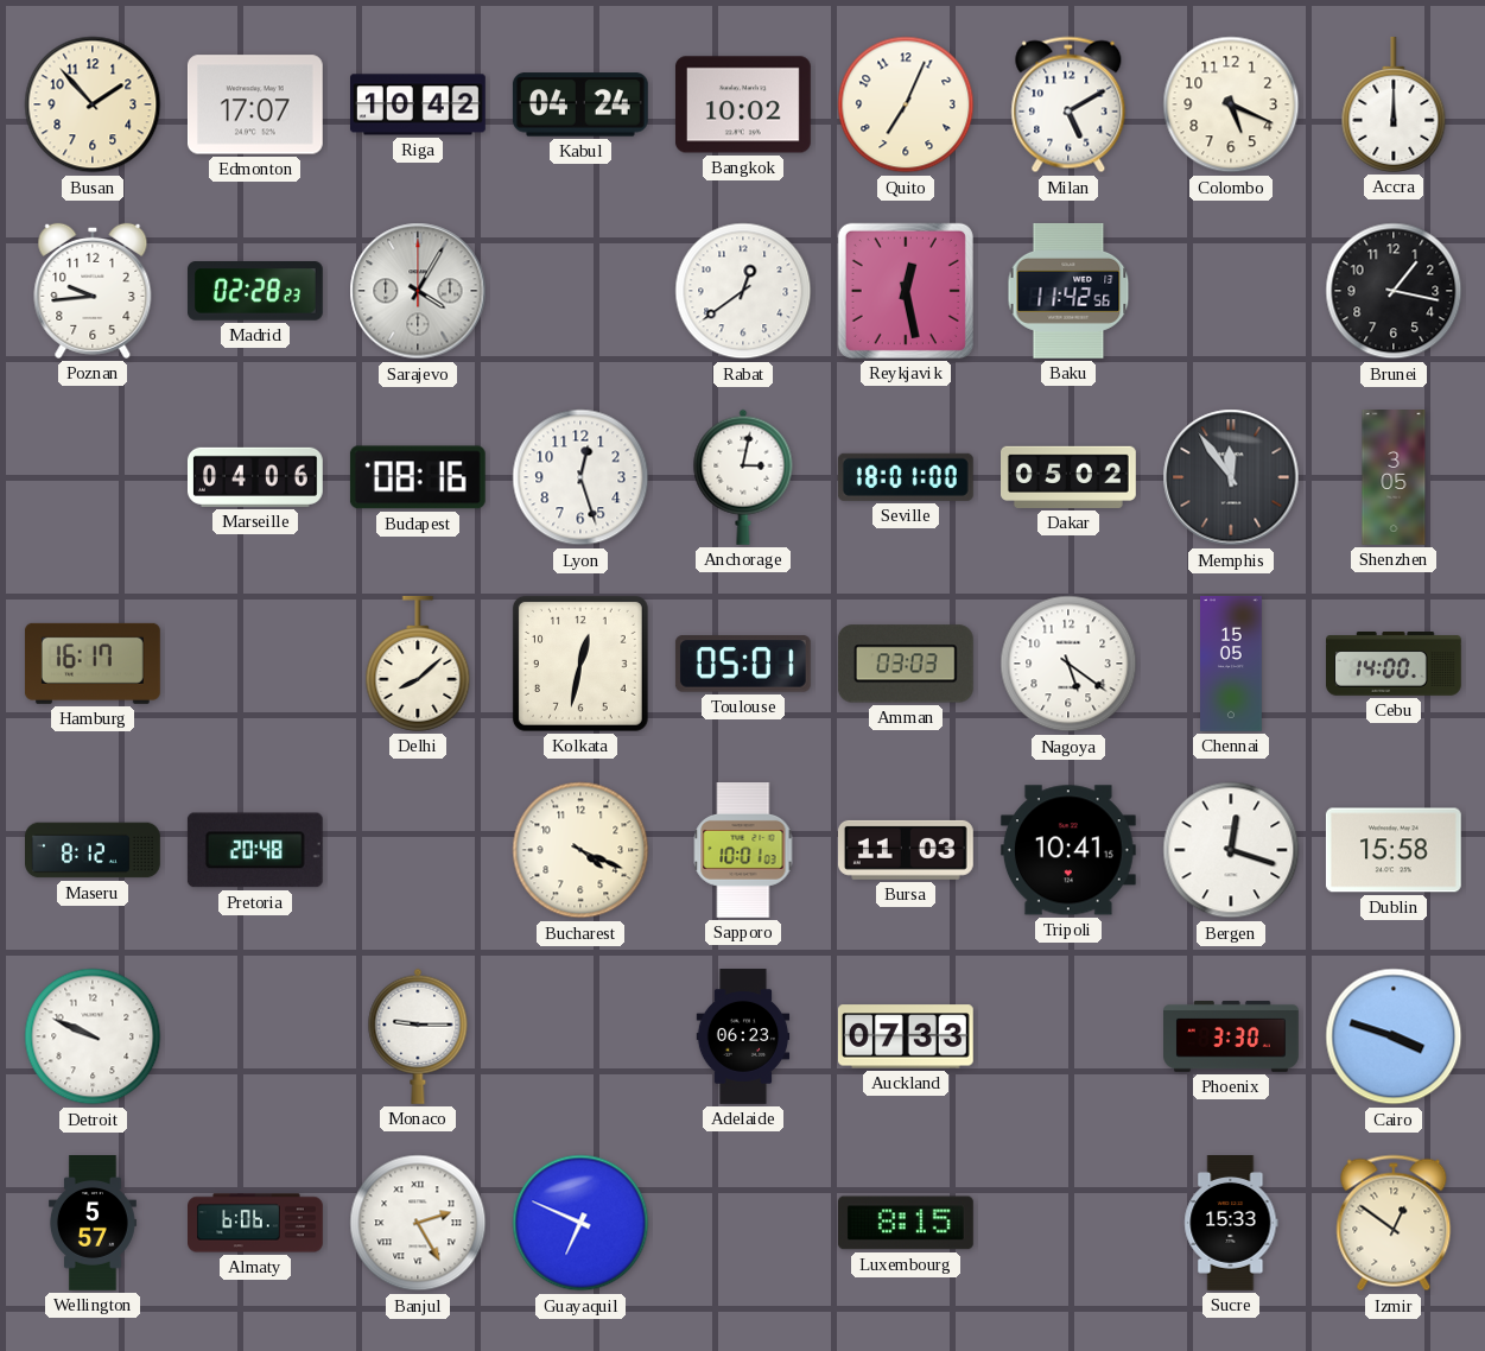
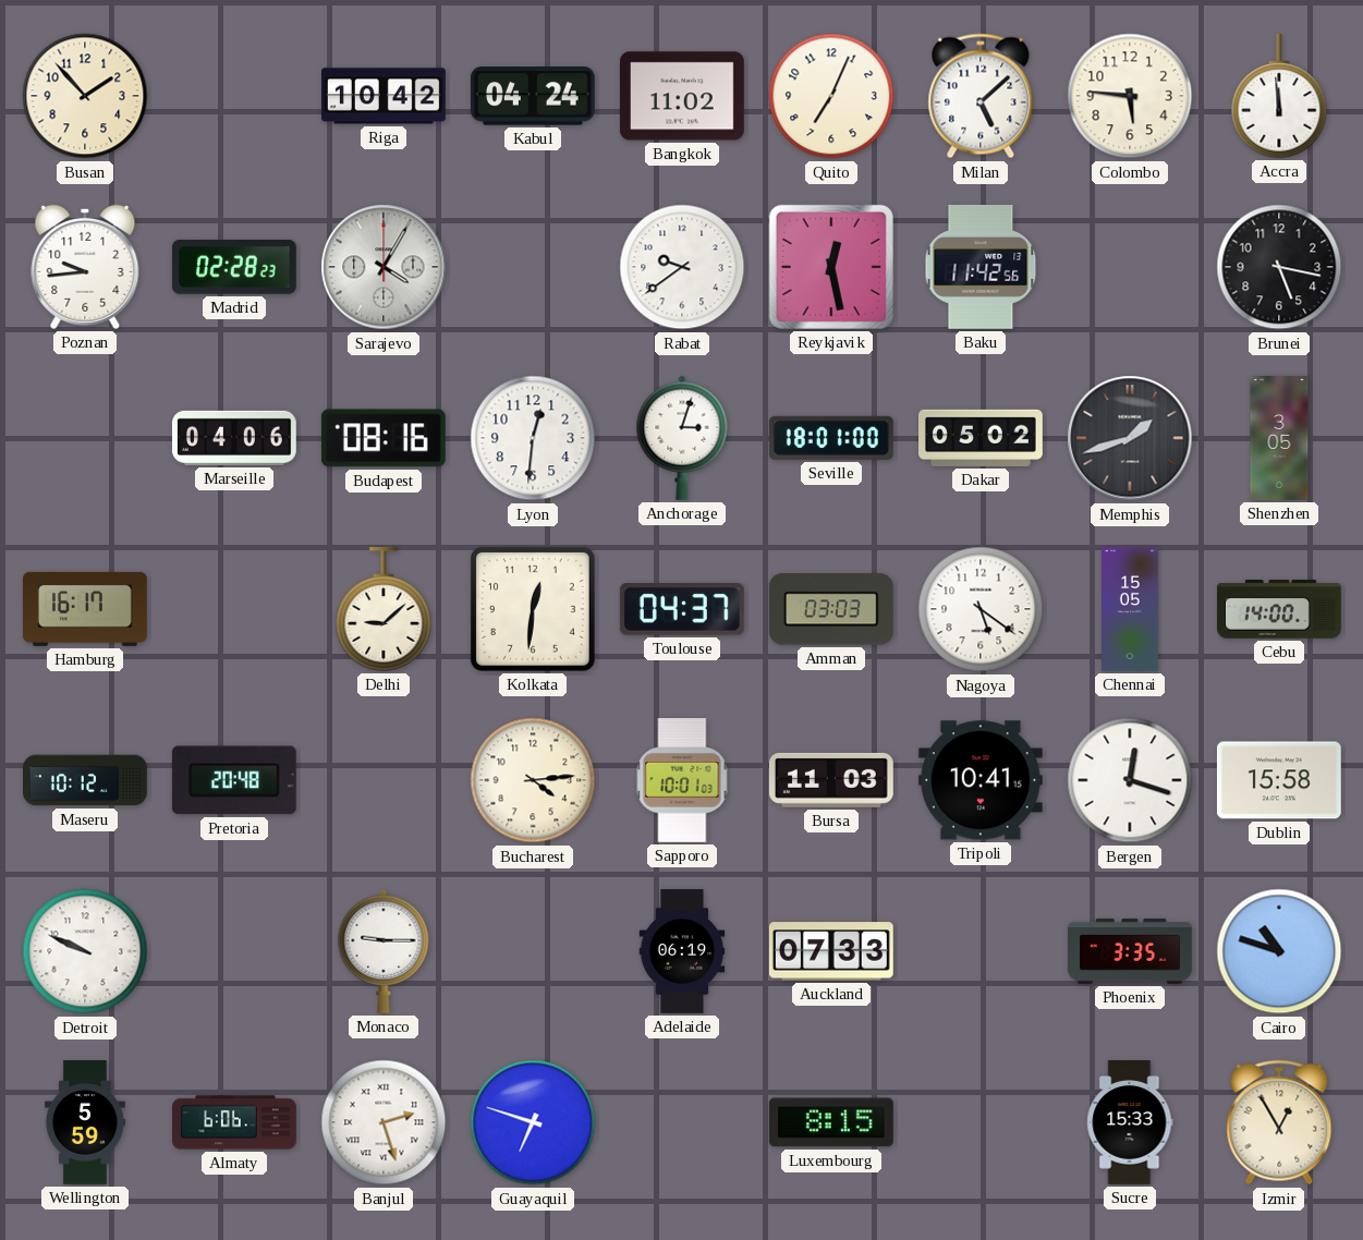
Edmonton: 17:07 -> none
Bangkok: 10:02 -> 11:02
Milan: 5:10 -> 5:08
Colombo: 5:19 -> 5:46
Accra: 12:00 -> 11:59
Rabat: 12:39 -> 9:39
Brunei: 1:17 -> 5:17
Lyon: 12:27 -> 12:31
Anchorage: 3:02 -> 3:03
Memphis: 11:54 -> 1:42
Delhi: 8:08 -> 9:08
Kolkata: 12:32 -> 12:31
Toulouse: 05:01 -> 04:37
Maseru: 8:12 -> 10:12
Bucharest: 4:19 -> 4:14
Adelaide: 06:23 -> 06:19
Phoenix: 3:30 -> 3:35
Cairo: 3:48 -> 10:48
Wellington: 5:57 -> 5:59
Banjul: 2:25 -> 2:27
Guayaquil: 6:49 -> 6:48
Izmir: 12:51 -> 12:55
